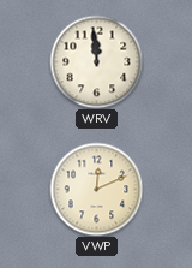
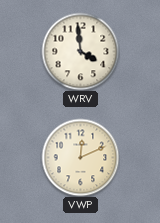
WRV: 11:59 -> 3:59
